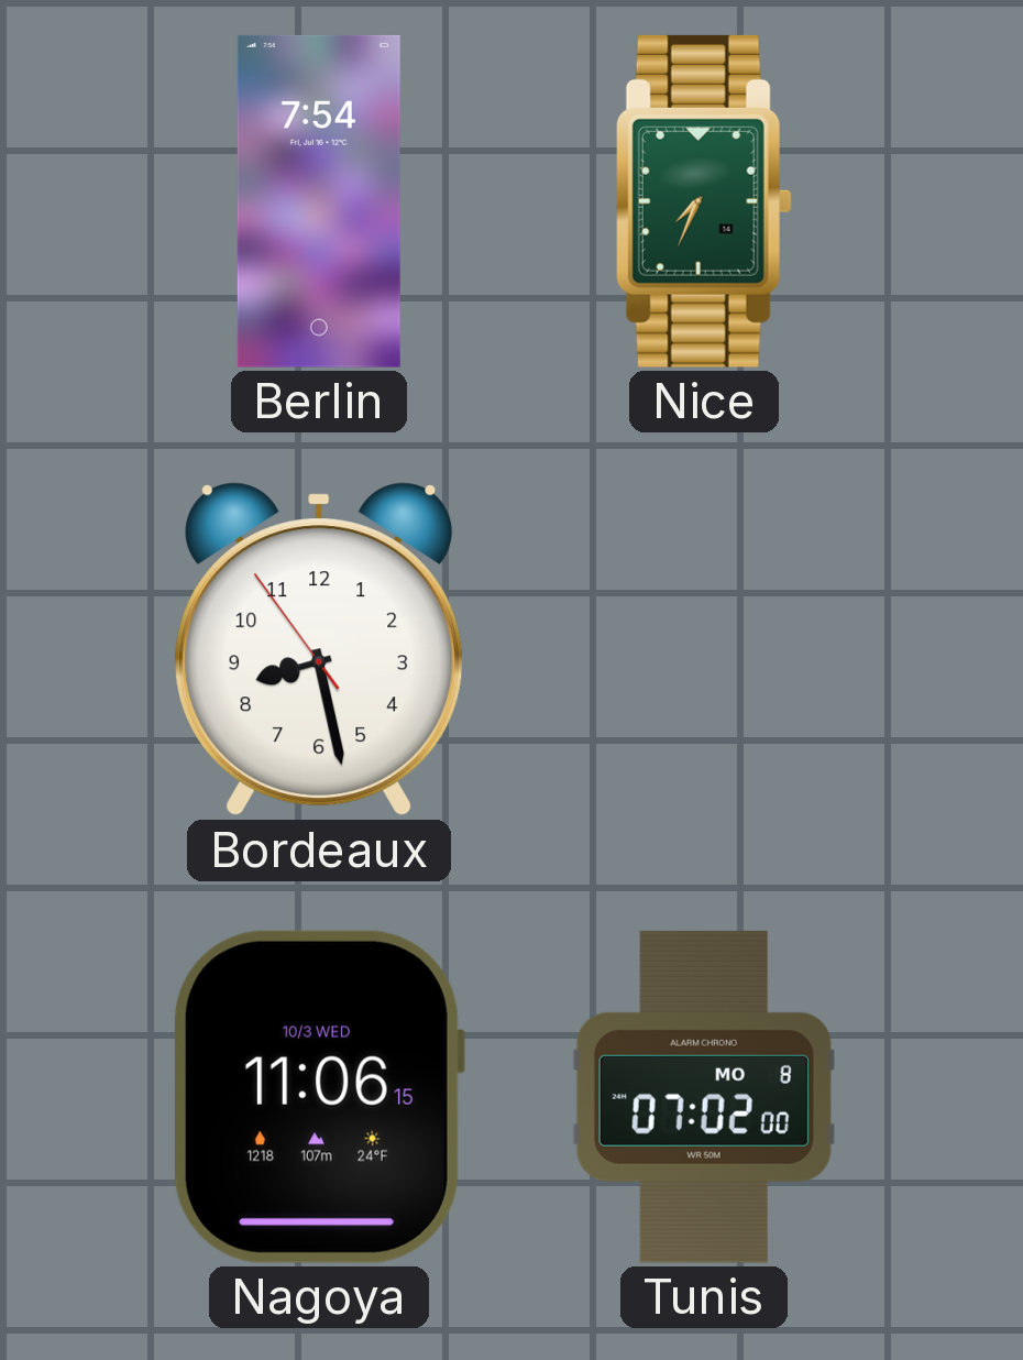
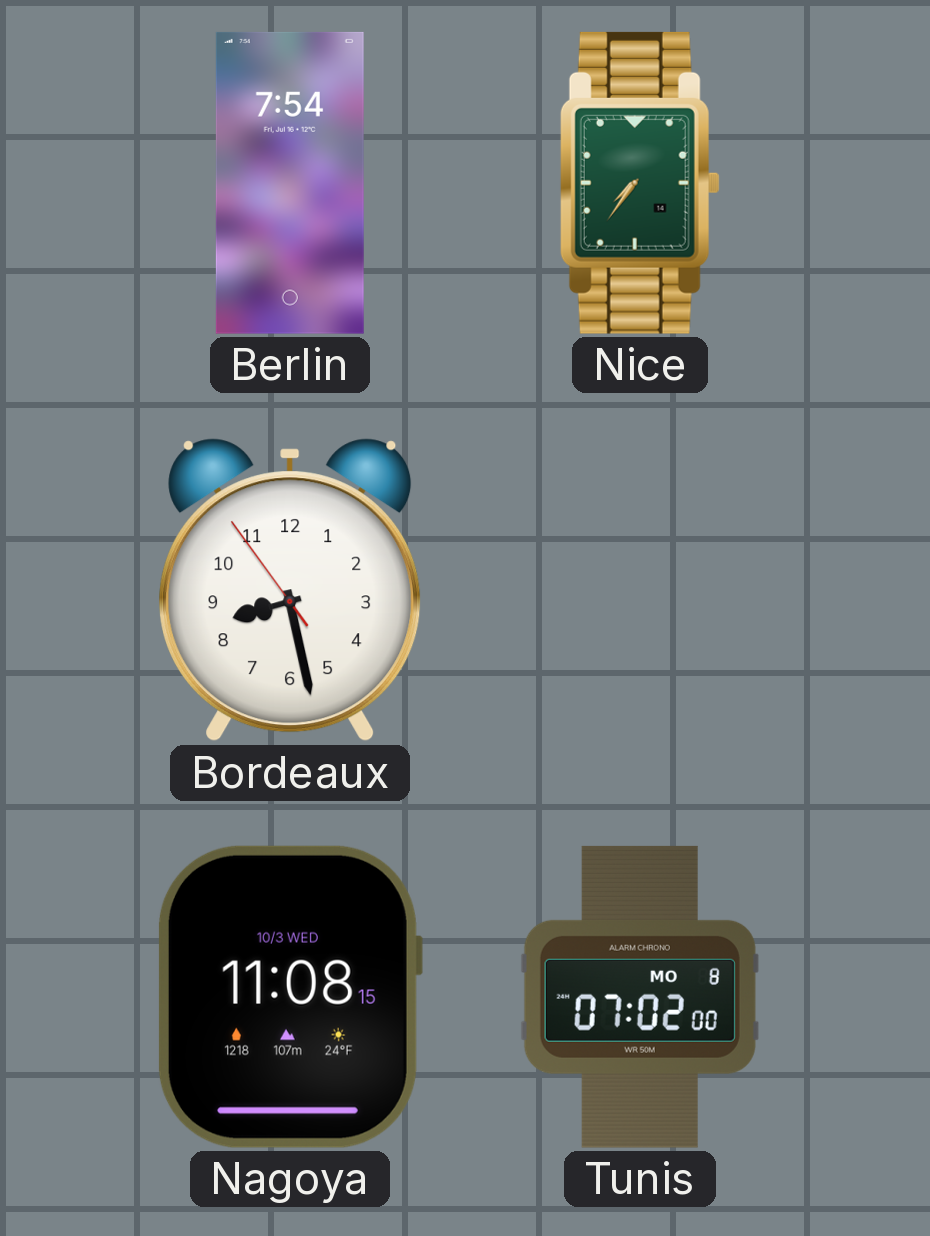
Nice: 7:34 -> 7:36
Nagoya: 11:06 -> 11:08
